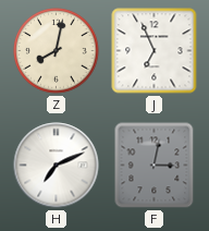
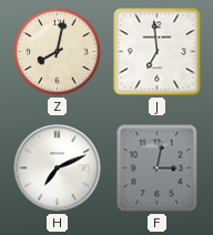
J: 6:56 -> 6:59
